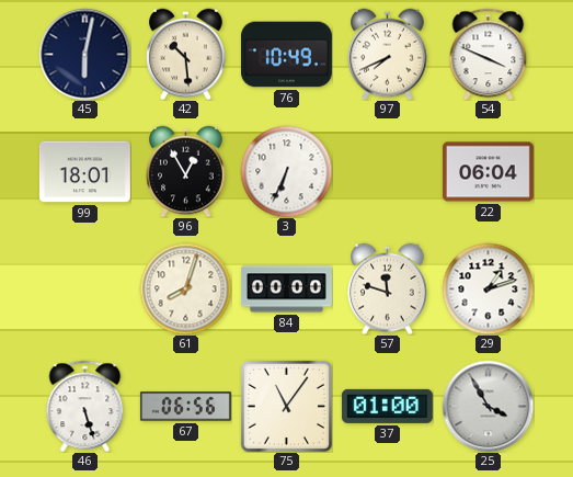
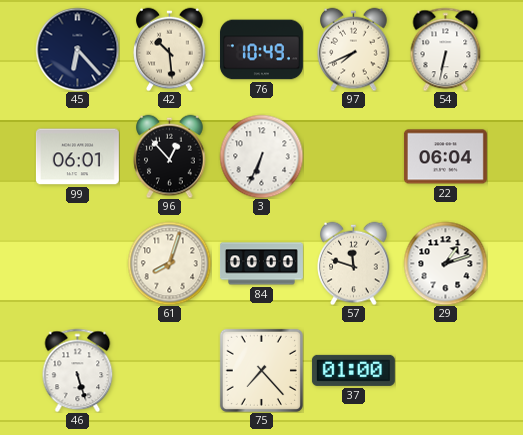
45: 6:02 -> 6:23
54: 3:49 -> 6:32
99: 18:01 -> 06:01
96: 12:55 -> 12:53
67: 06:56 -> none
75: 11:06 -> 7:23
25: 3:55 -> none
